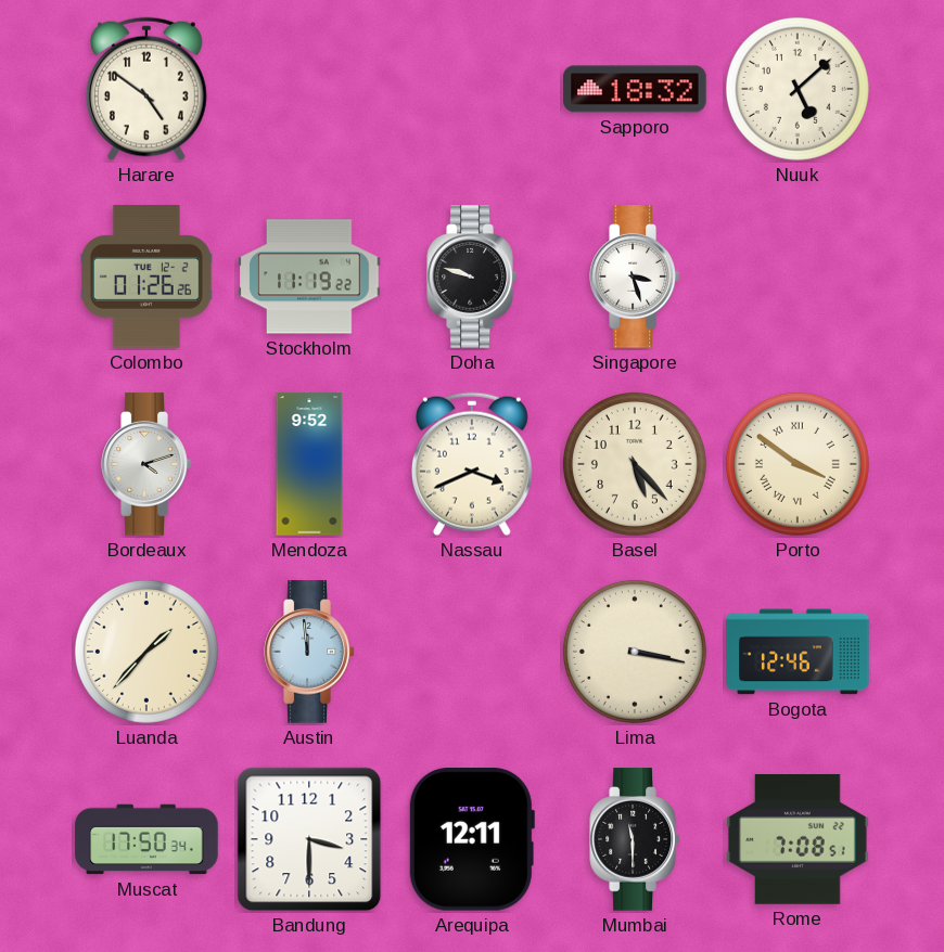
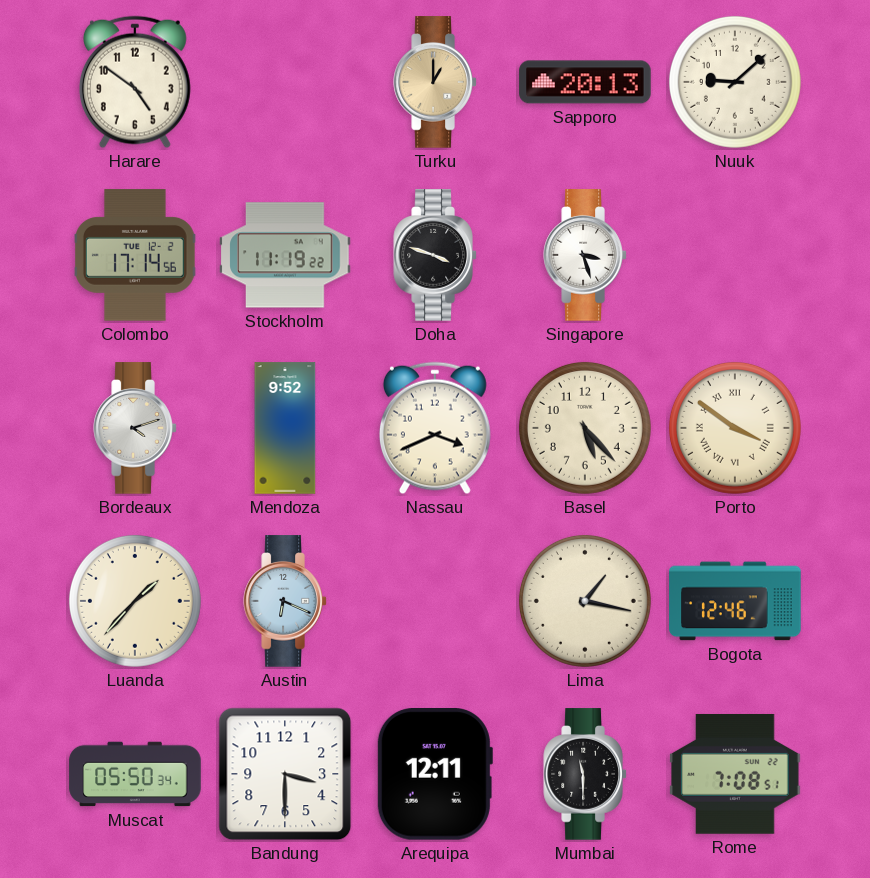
Turku: none -> 1:00
Sapporo: 18:32 -> 20:13
Nuuk: 5:08 -> 9:08
Colombo: 01:26 -> 17:14
Doha: 9:48 -> 3:48
Austin: 11:59 -> 6:19
Lima: 3:17 -> 1:17
Muscat: 17:50 -> 05:50
